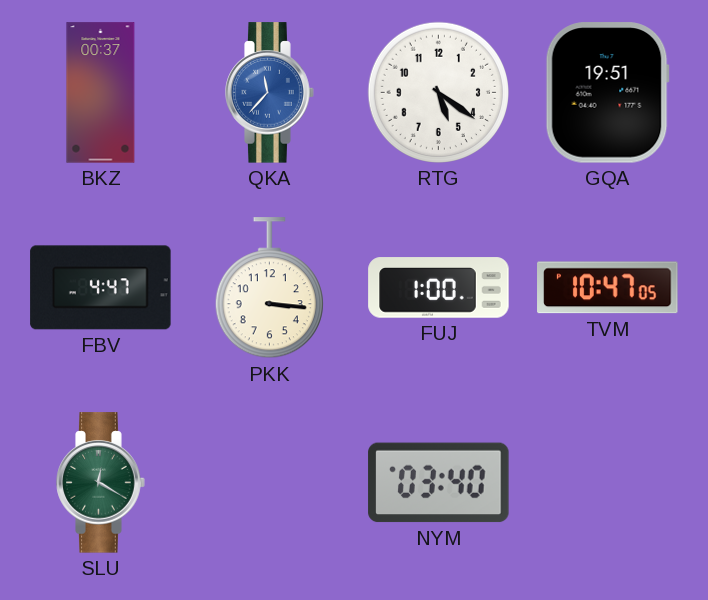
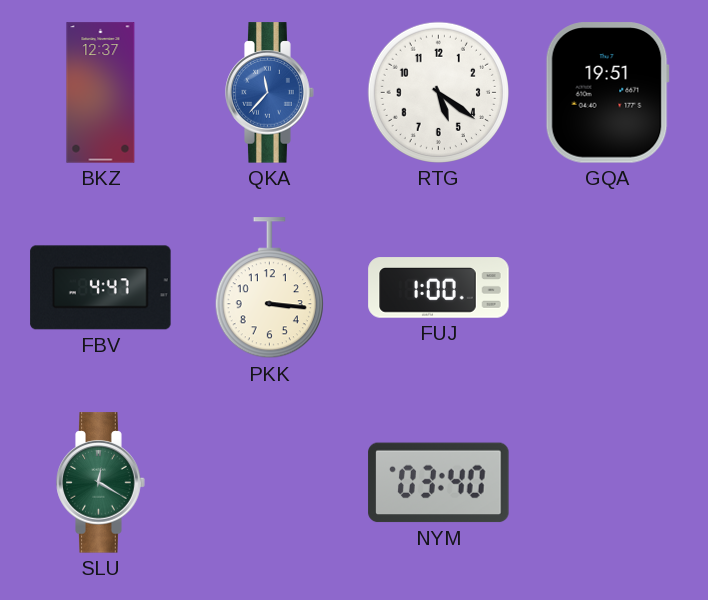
BKZ: 00:37 -> 12:37
TVM: 10:47 -> none
